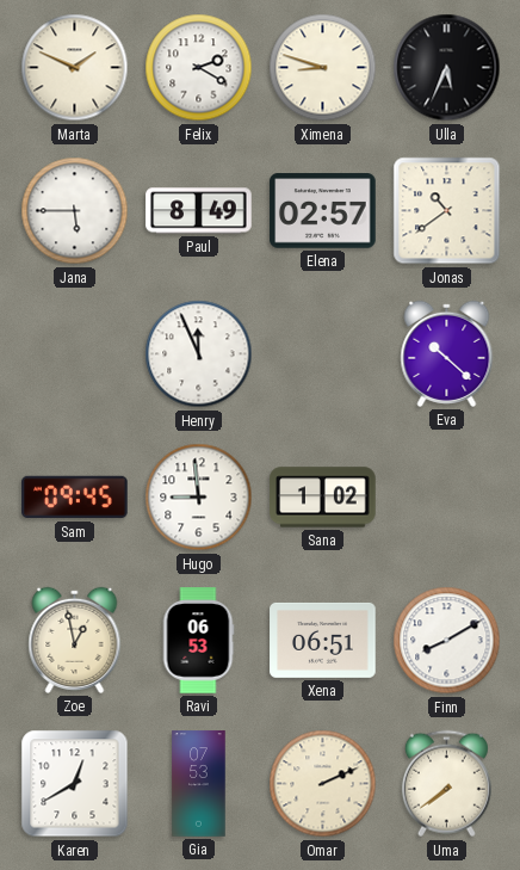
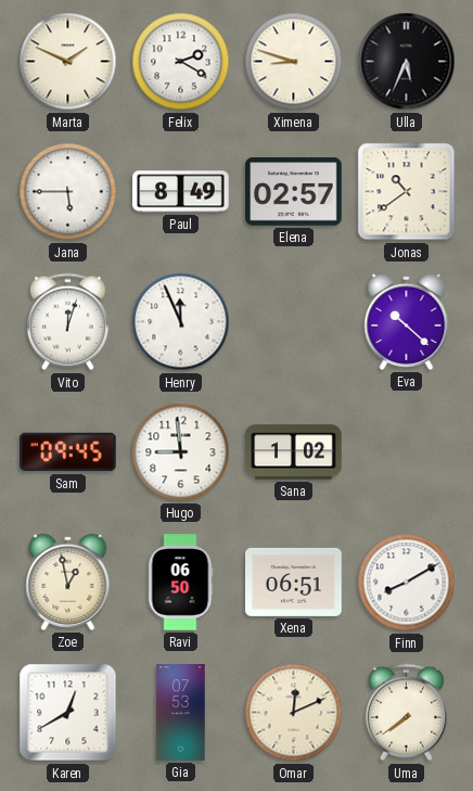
Vito: none -> 12:03
Ravi: 06:53 -> 06:50
Omar: 2:11 -> 12:11
